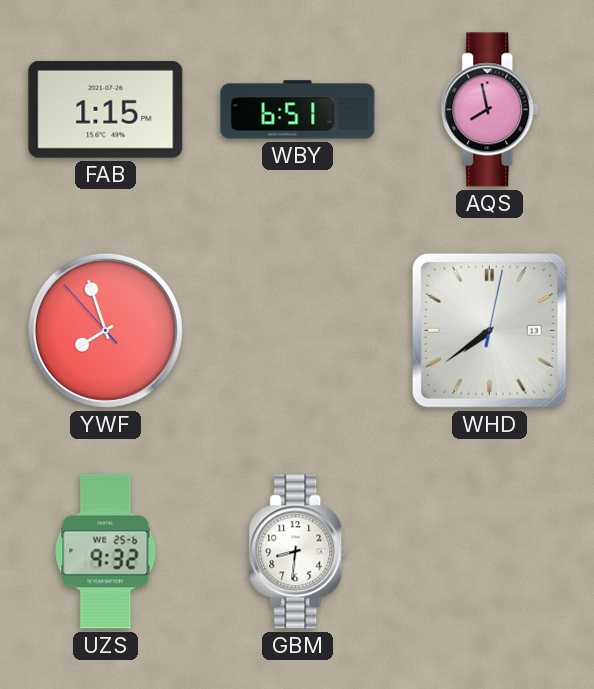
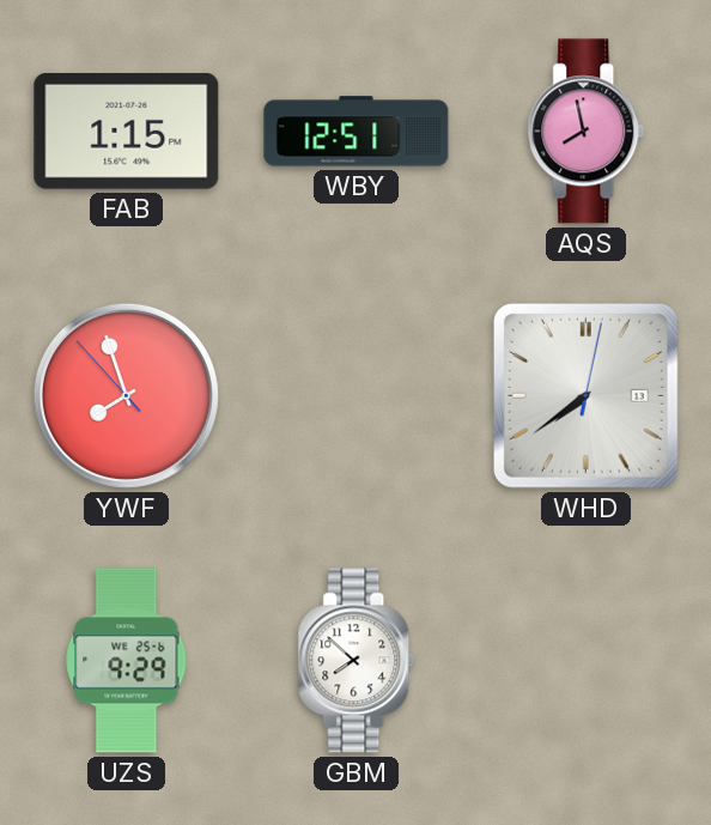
WBY: 6:51 -> 12:51
UZS: 9:32 -> 9:29
GBM: 8:31 -> 7:52
